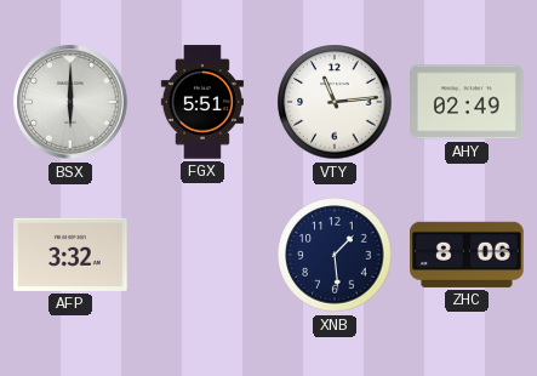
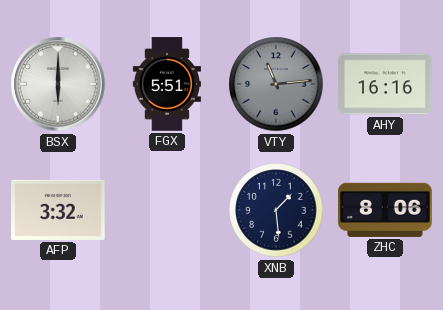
VTY dial: white -> grey
AHY: 02:49 -> 16:16
